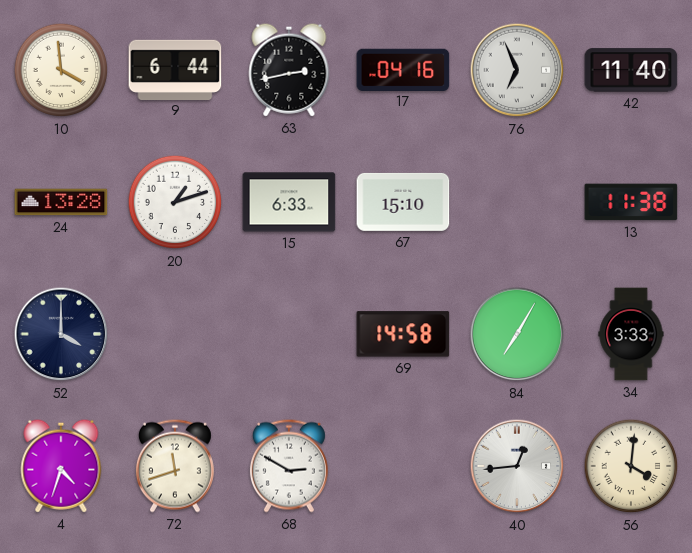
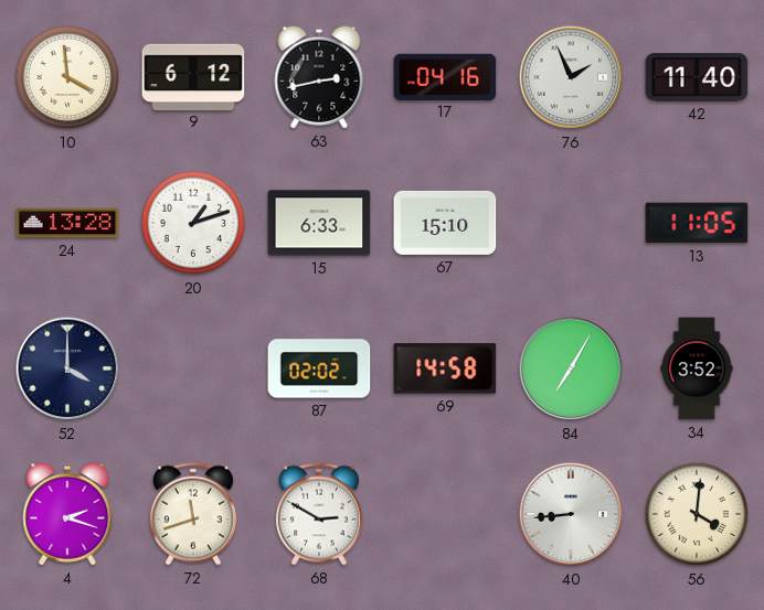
9: 6:44 -> 6:12
76: 6:56 -> 1:56
13: 11:38 -> 11:05
87: none -> 02:02
34: 3:33 -> 3:52
4: 4:33 -> 2:18
40: 12:44 -> 8:44
